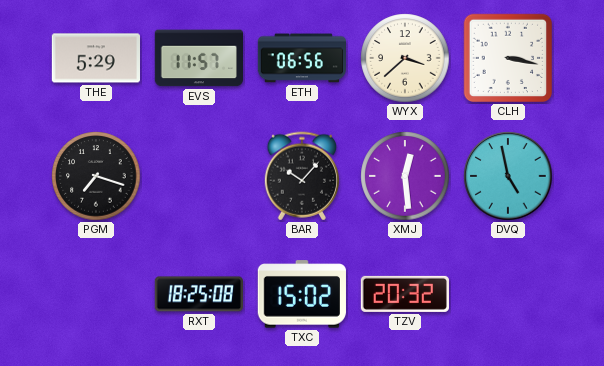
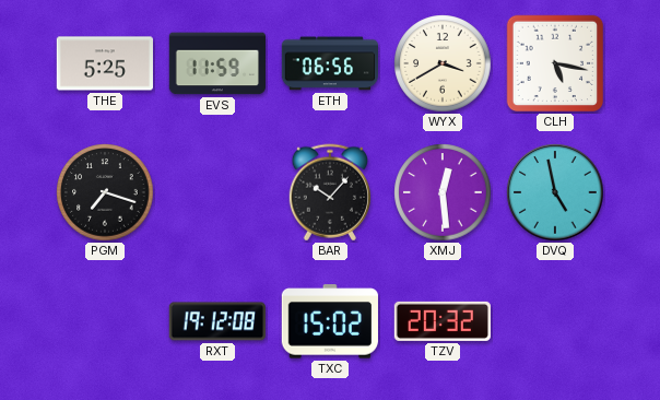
THE: 5:29 -> 5:25
EVS: 11:57 -> 11:59
WYX: 3:38 -> 3:40
CLH: 3:17 -> 5:17
RXT: 18:25 -> 19:12
